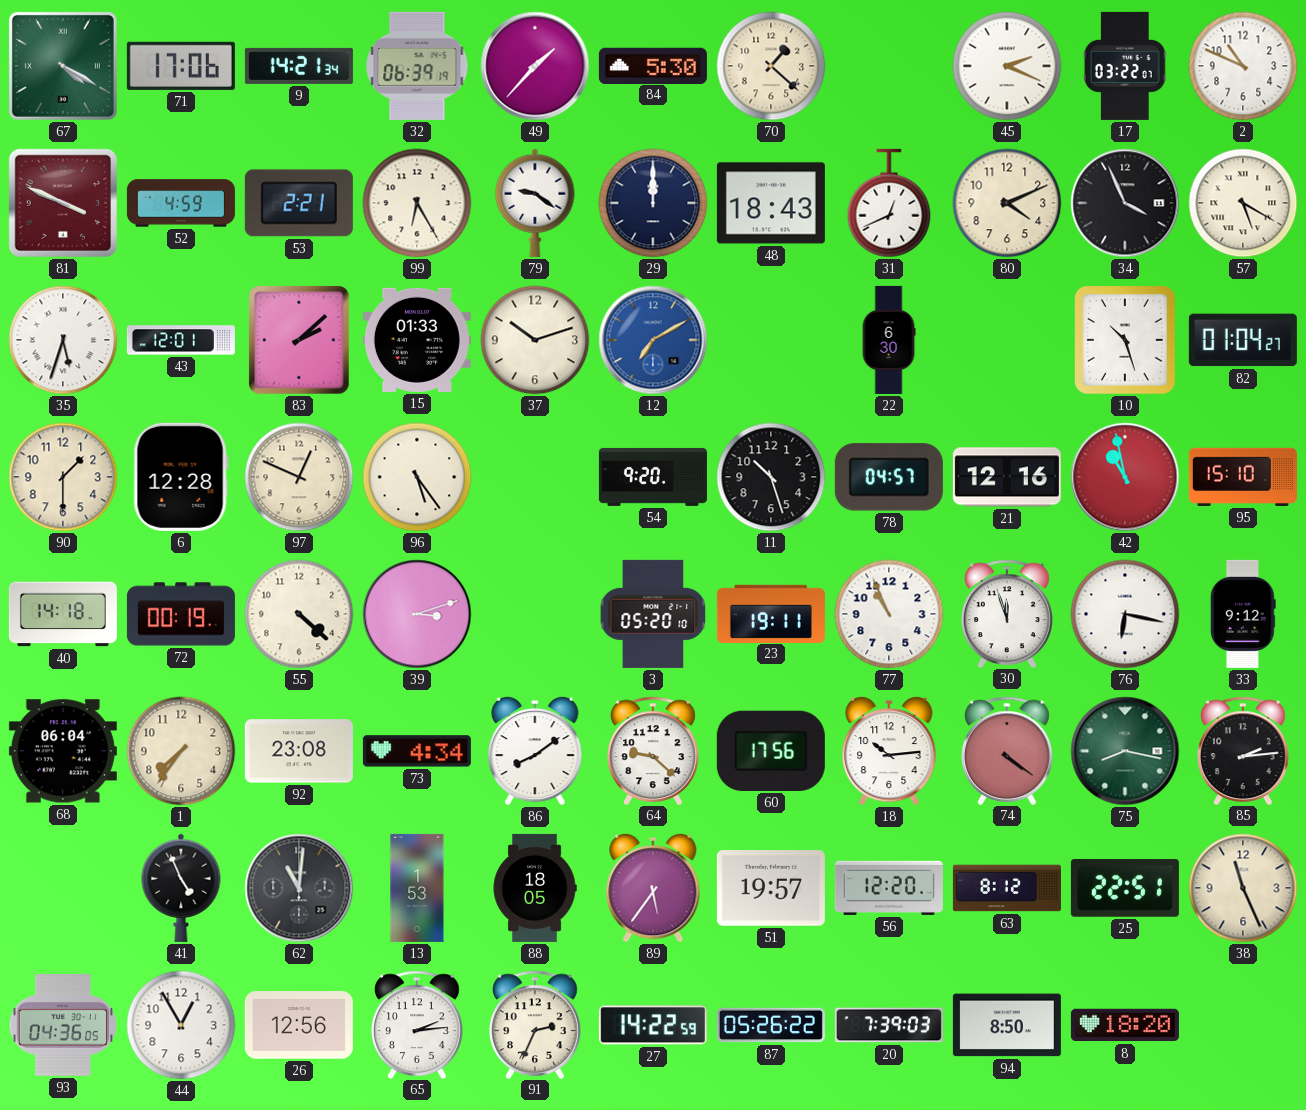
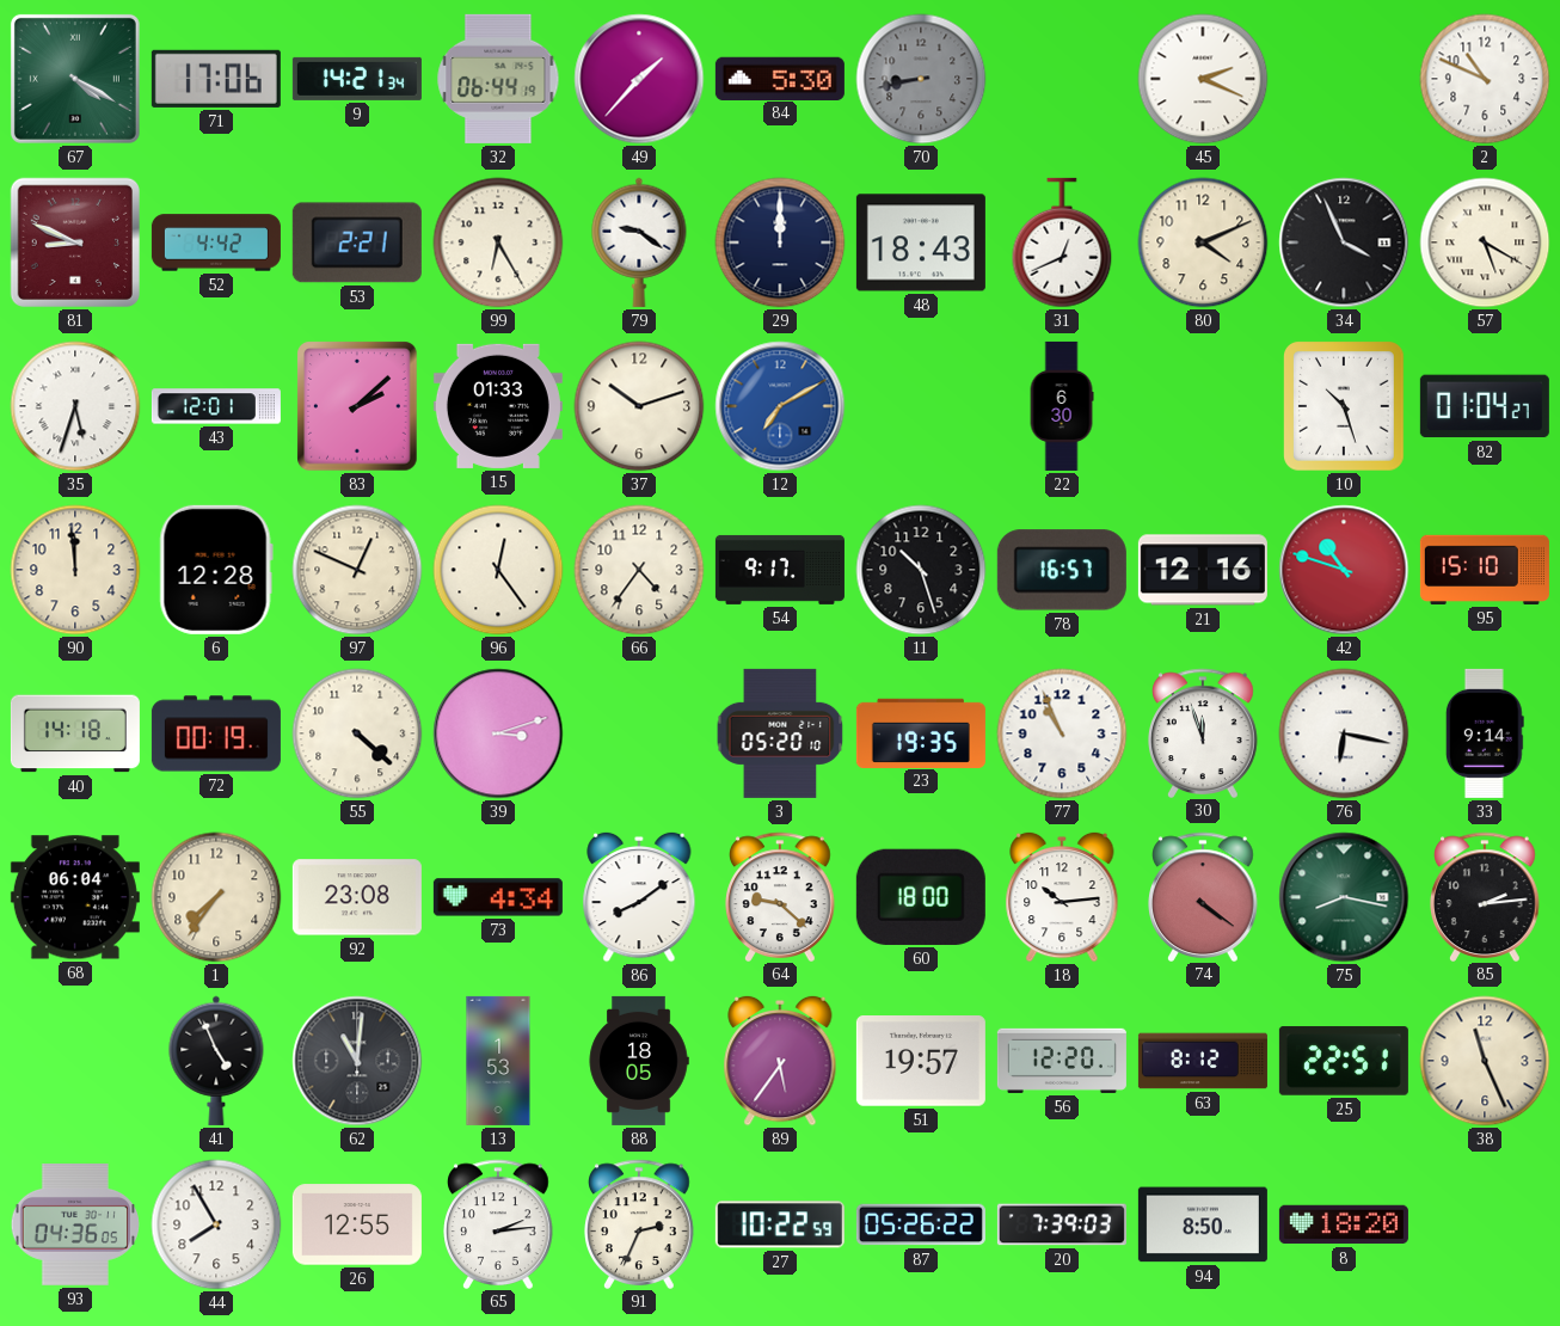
32: 06:39 -> 06:44
70: 1:22 -> 8:43
70 dial: cream -> grey
17: 03:22 -> none
81: 3:49 -> 8:49
52: 4:59 -> 4:42
90: 1:30 -> 11:59
96: 5:24 -> 12:24
66: none -> 4:36
54: 9:20 -> 9:17
78: 04:57 -> 16:57
42: 10:58 -> 10:48
23: 19:11 -> 19:35
33: 9:12 -> 9:14
60: 17:56 -> 18:00
44: 12:55 -> 7:55
26: 12:56 -> 12:55
27: 14:22 -> 10:22
